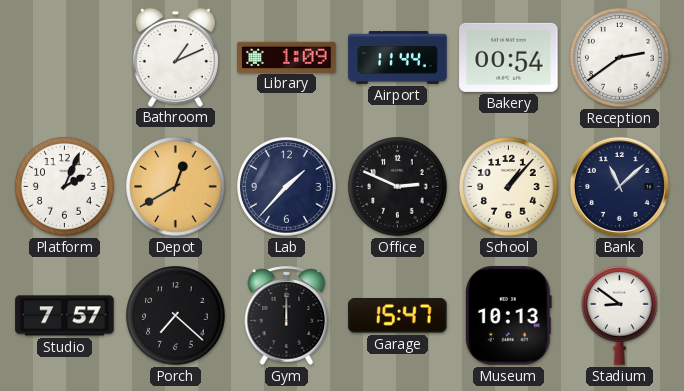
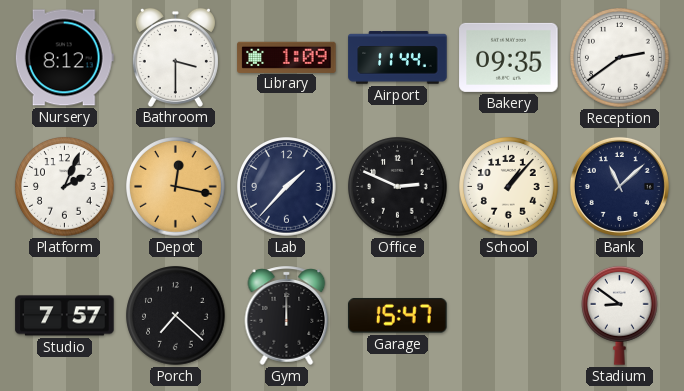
Nursery: none -> 8:12
Bathroom: 1:11 -> 3:30
Bakery: 00:54 -> 09:35
Depot: 12:40 -> 12:17
Museum: 10:13 -> none
